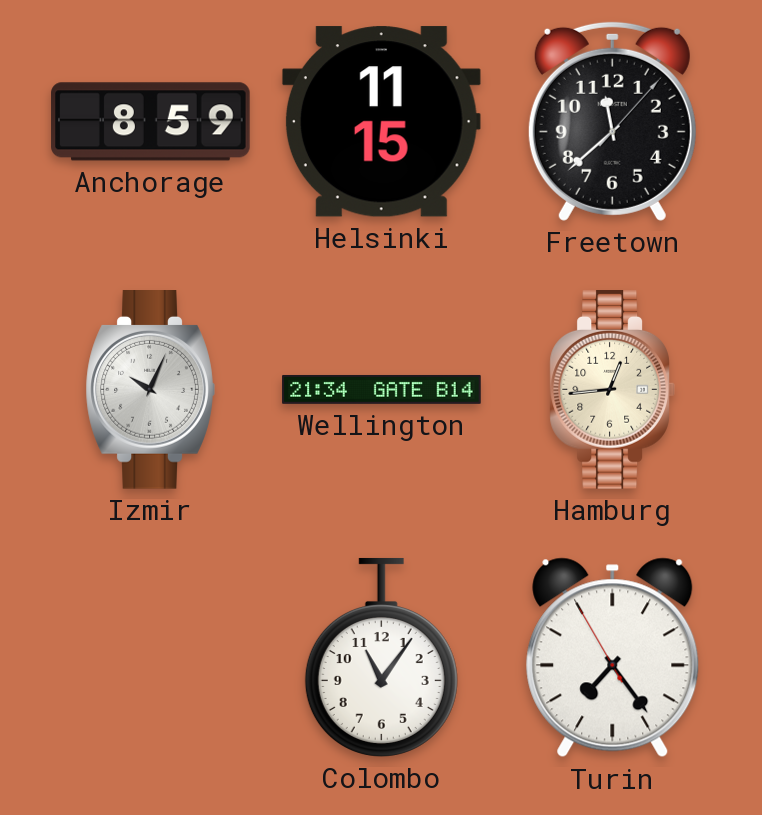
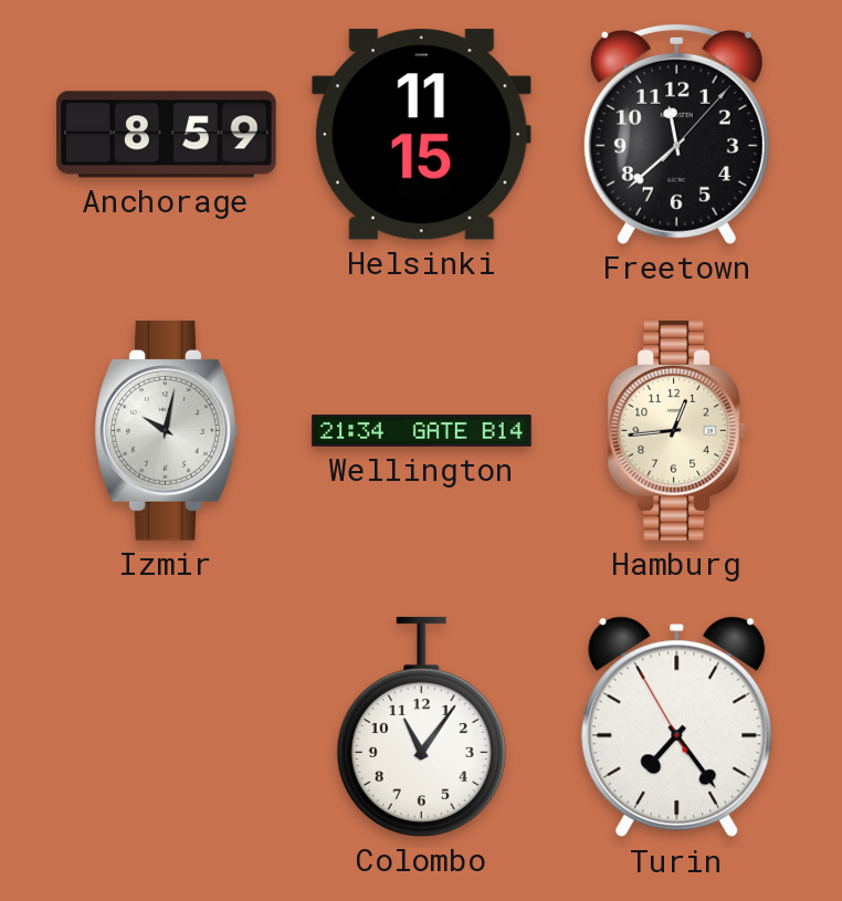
Izmir: 10:04 -> 10:02
